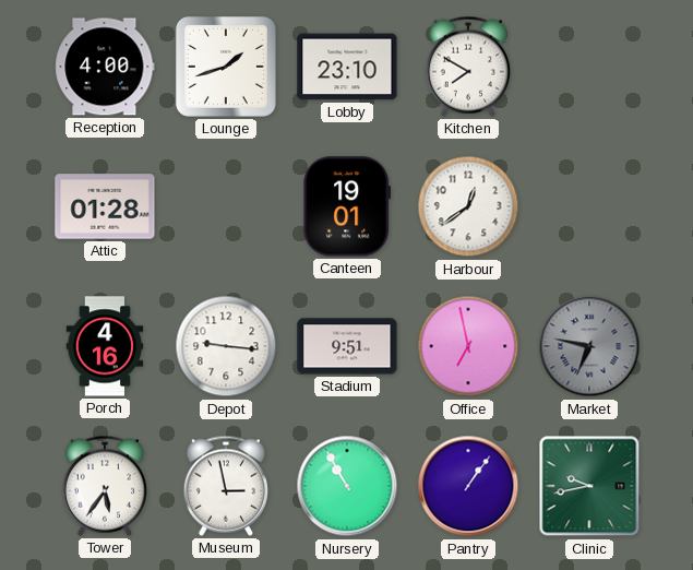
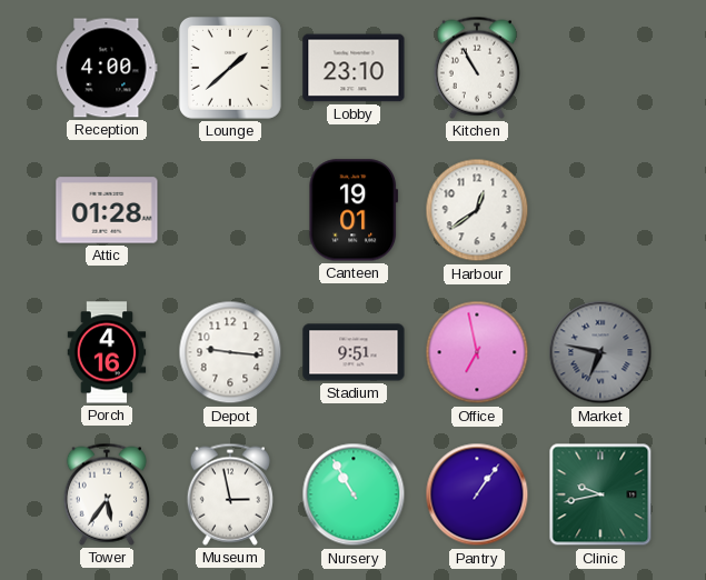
Lounge: 1:42 -> 1:38
Kitchen: 7:50 -> 10:55
